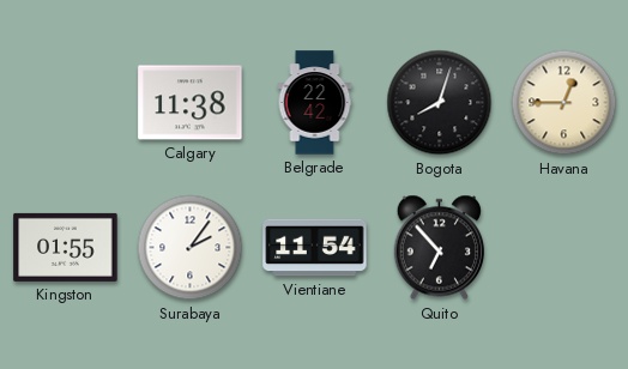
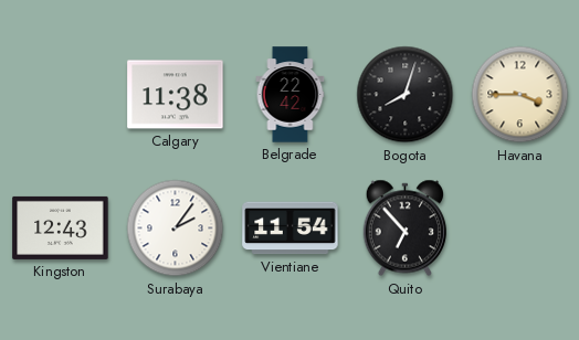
Havana: 12:45 -> 3:45
Kingston: 01:55 -> 12:43
